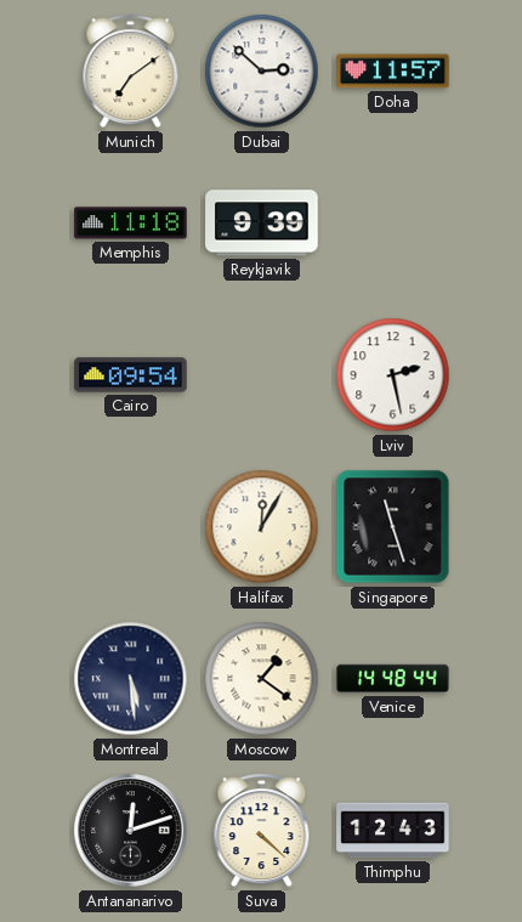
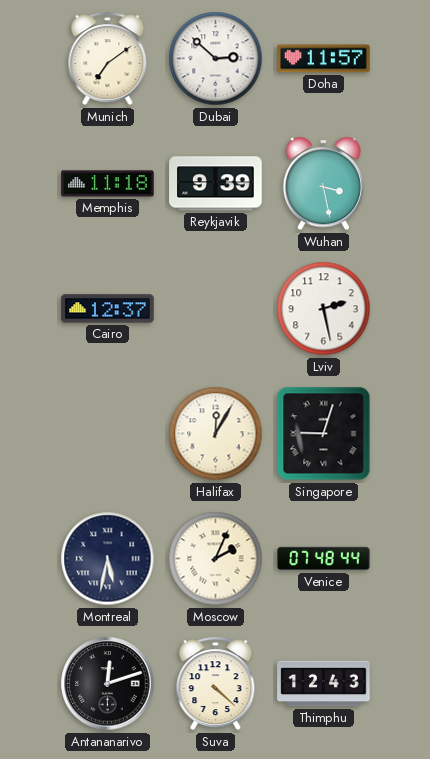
Wuhan: none -> 3:28
Cairo: 09:54 -> 12:37
Singapore: 11:27 -> 9:03
Montreal: 5:29 -> 5:32
Moscow: 1:21 -> 2:04
Venice: 14:48 -> 07:48
